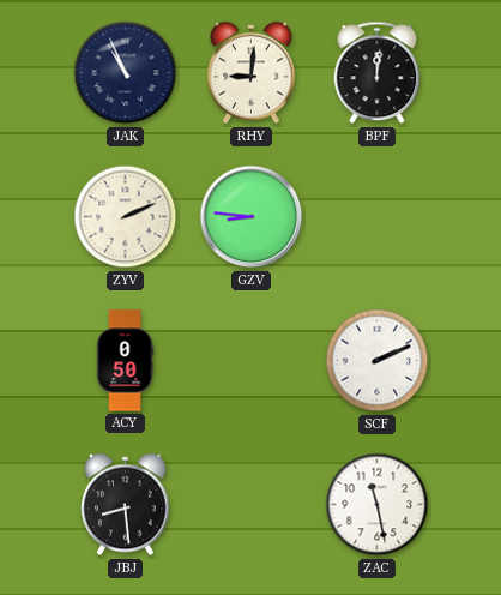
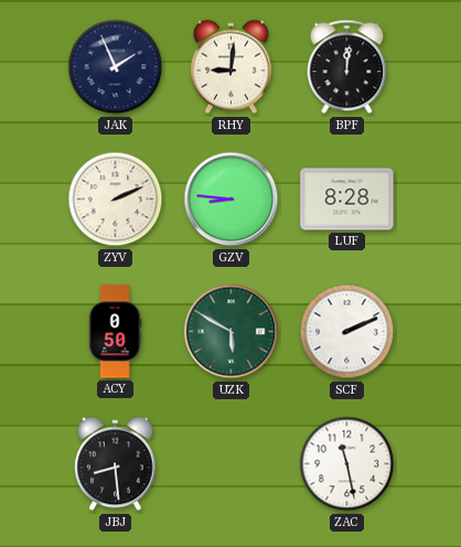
JAK: 10:56 -> 1:56
LUF: none -> 8:28
UZK: none -> 5:50
